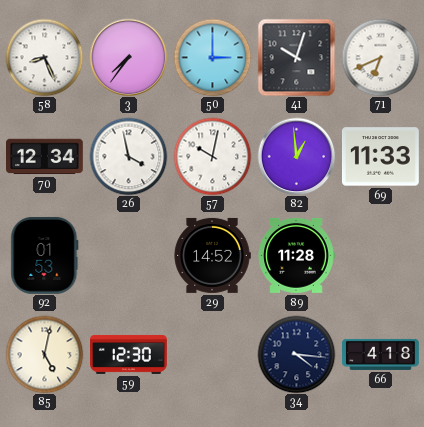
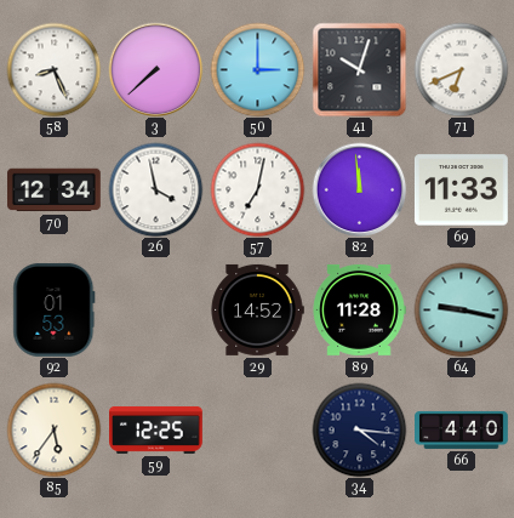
3: 7:36 -> 7:38
57: 10:02 -> 7:02
82: 12:59 -> 11:59
64: none -> 9:17
85: 5:02 -> 5:36
59: 12:30 -> 12:25
66: 4:18 -> 4:40
